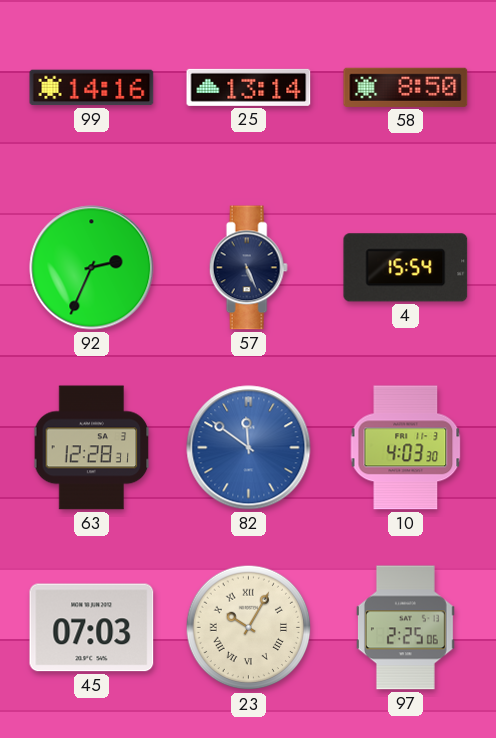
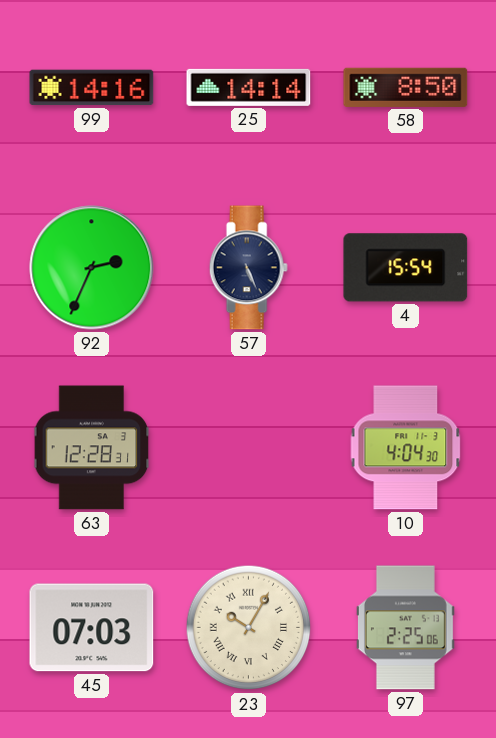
25: 13:14 -> 14:14
82: 11:51 -> none
10: 4:03 -> 4:04
